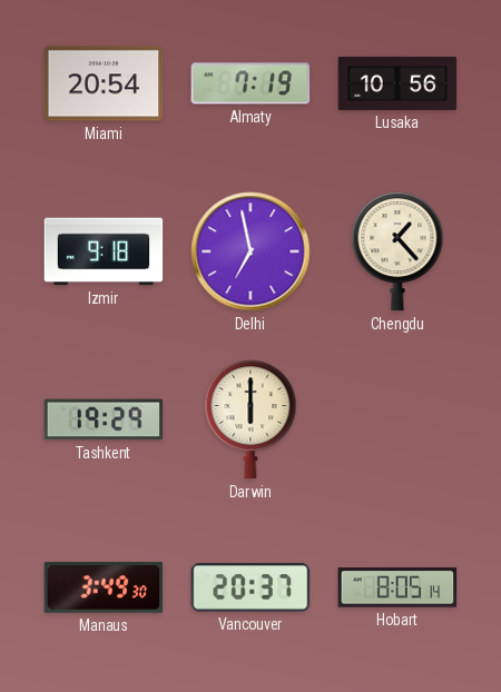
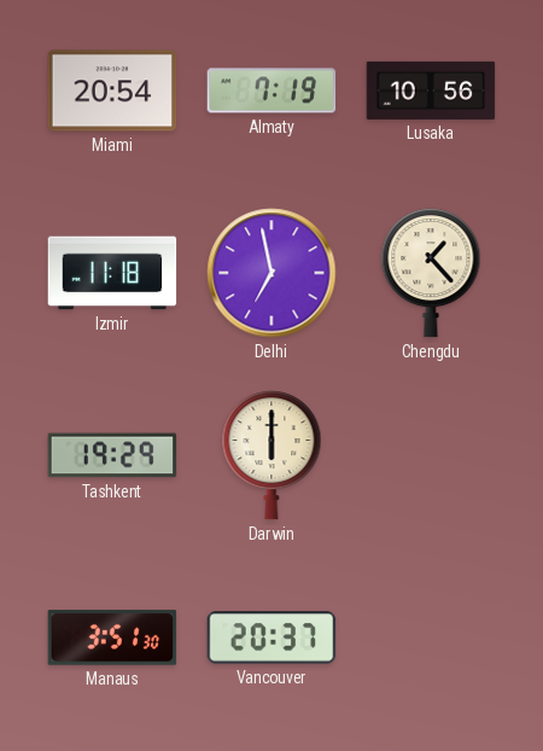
Izmir: 9:18 -> 11:18
Manaus: 3:49 -> 3:51
Hobart: 8:05 -> none
